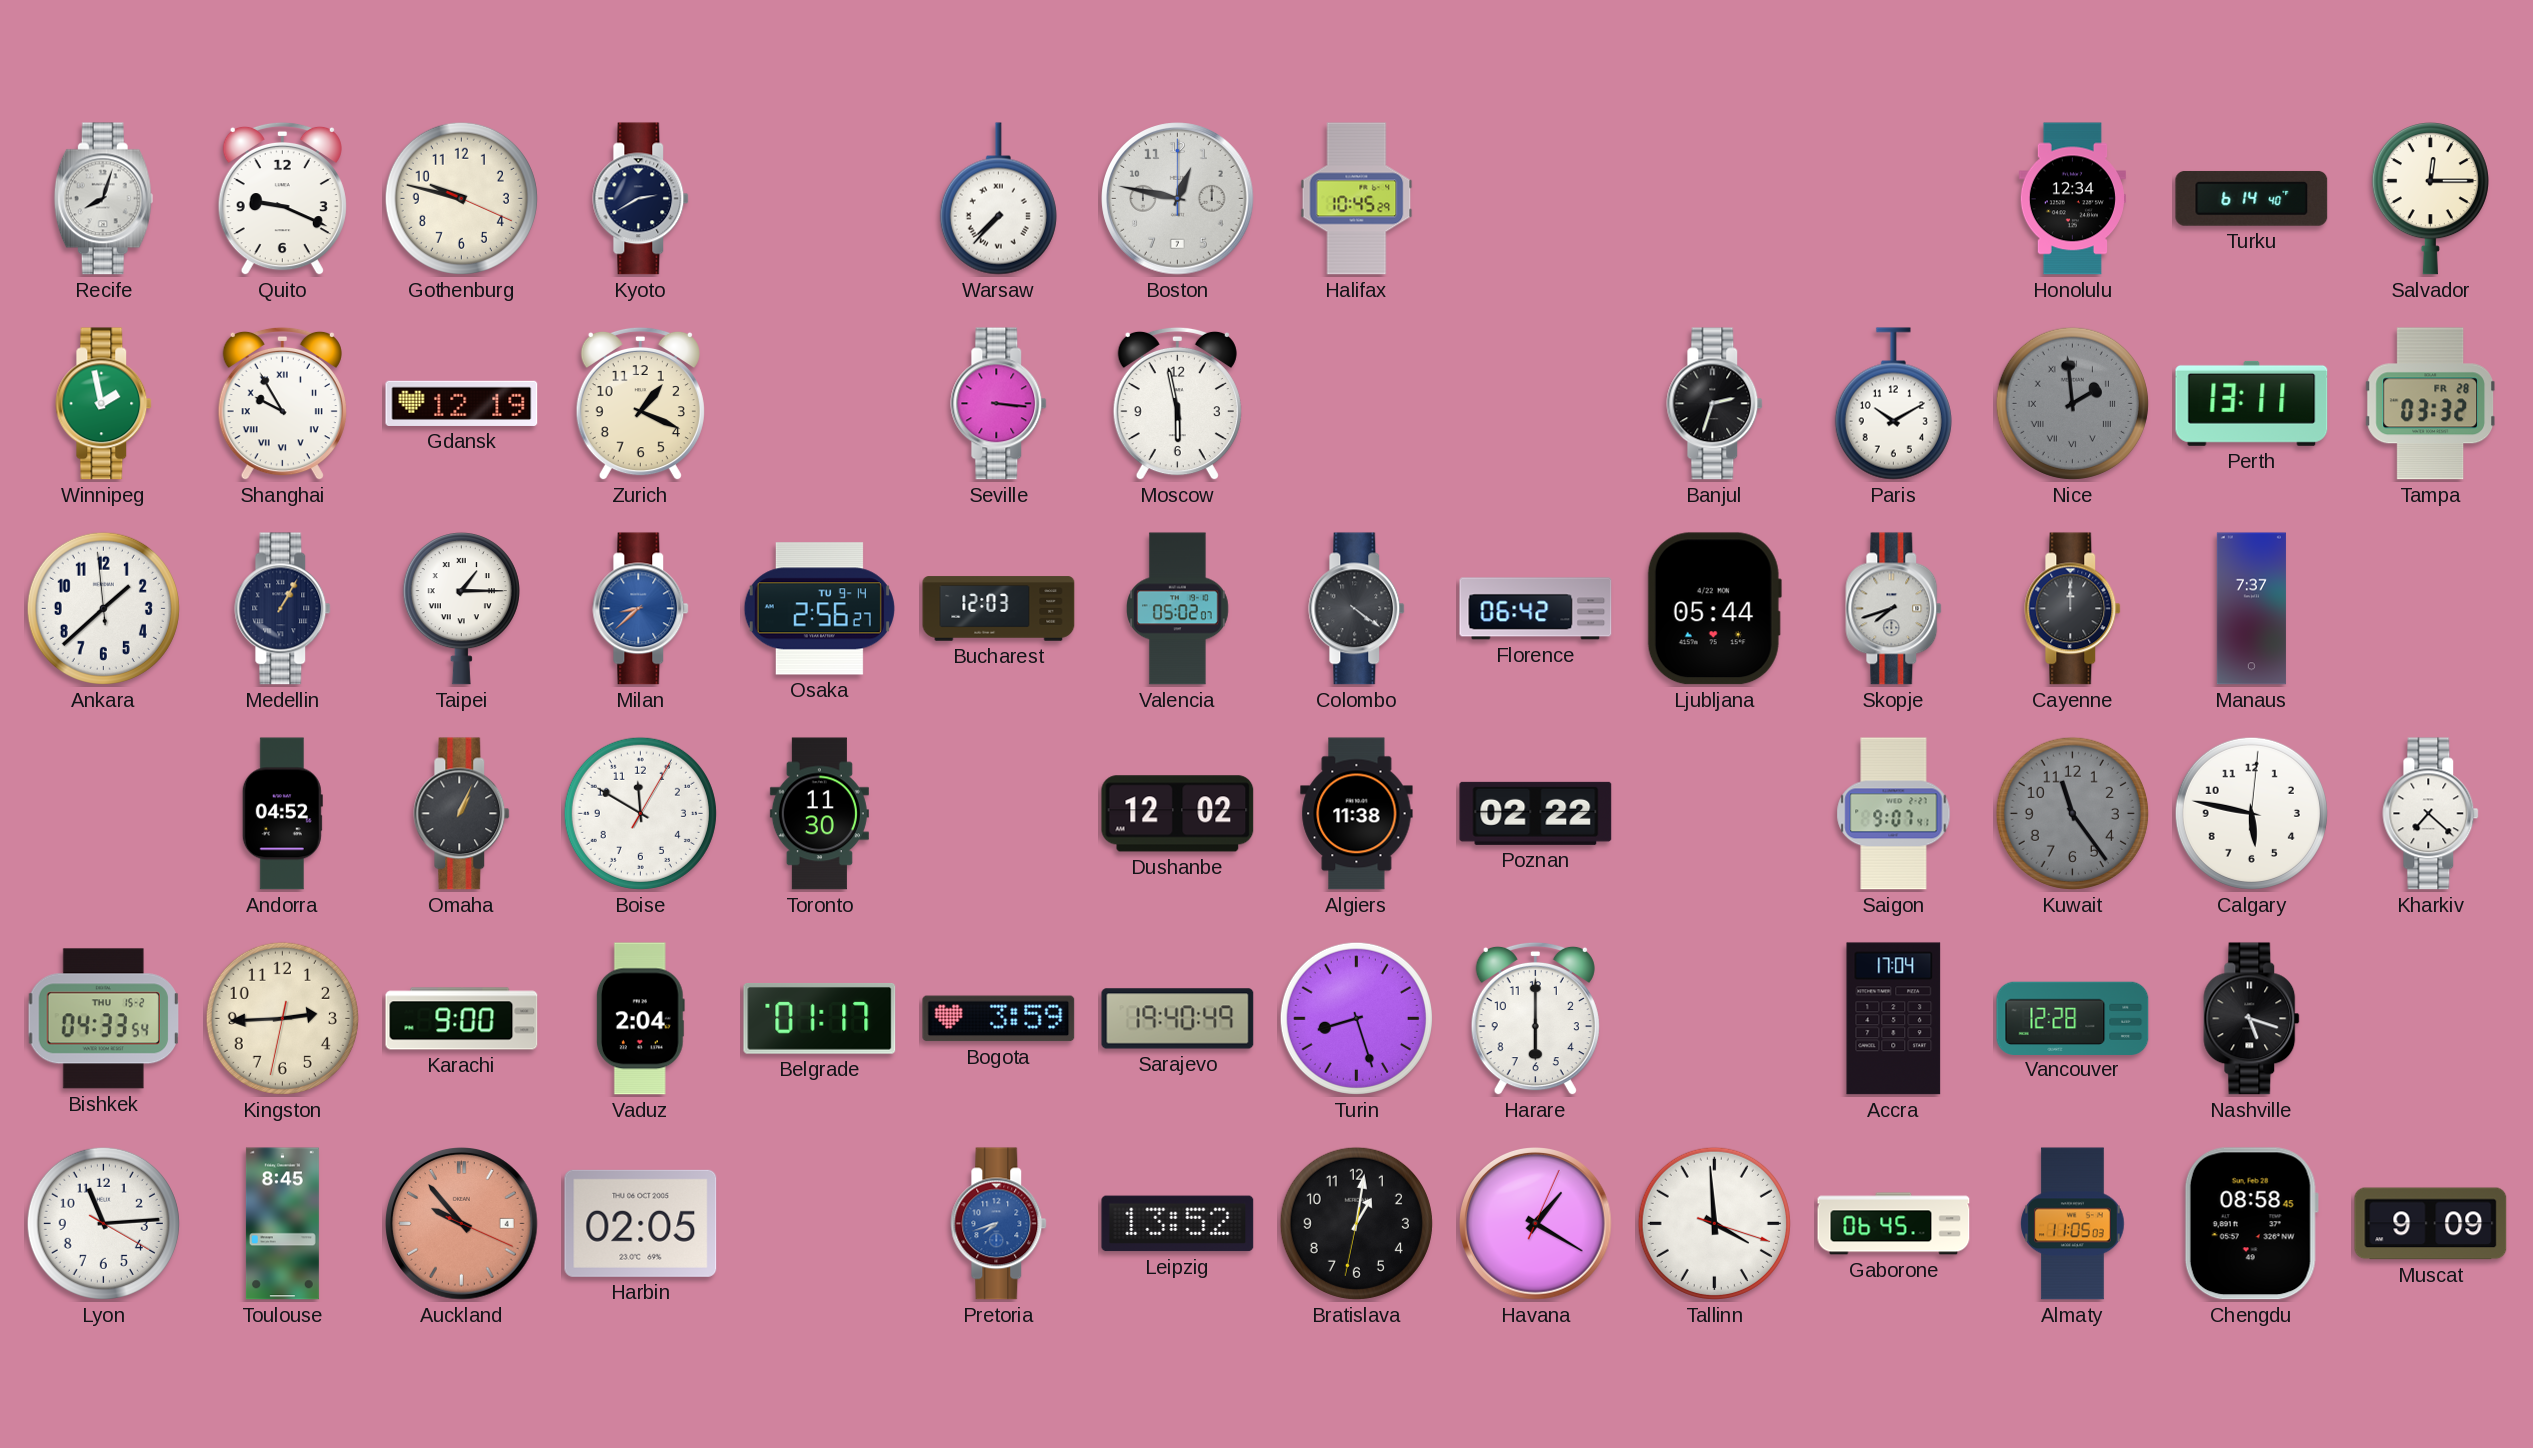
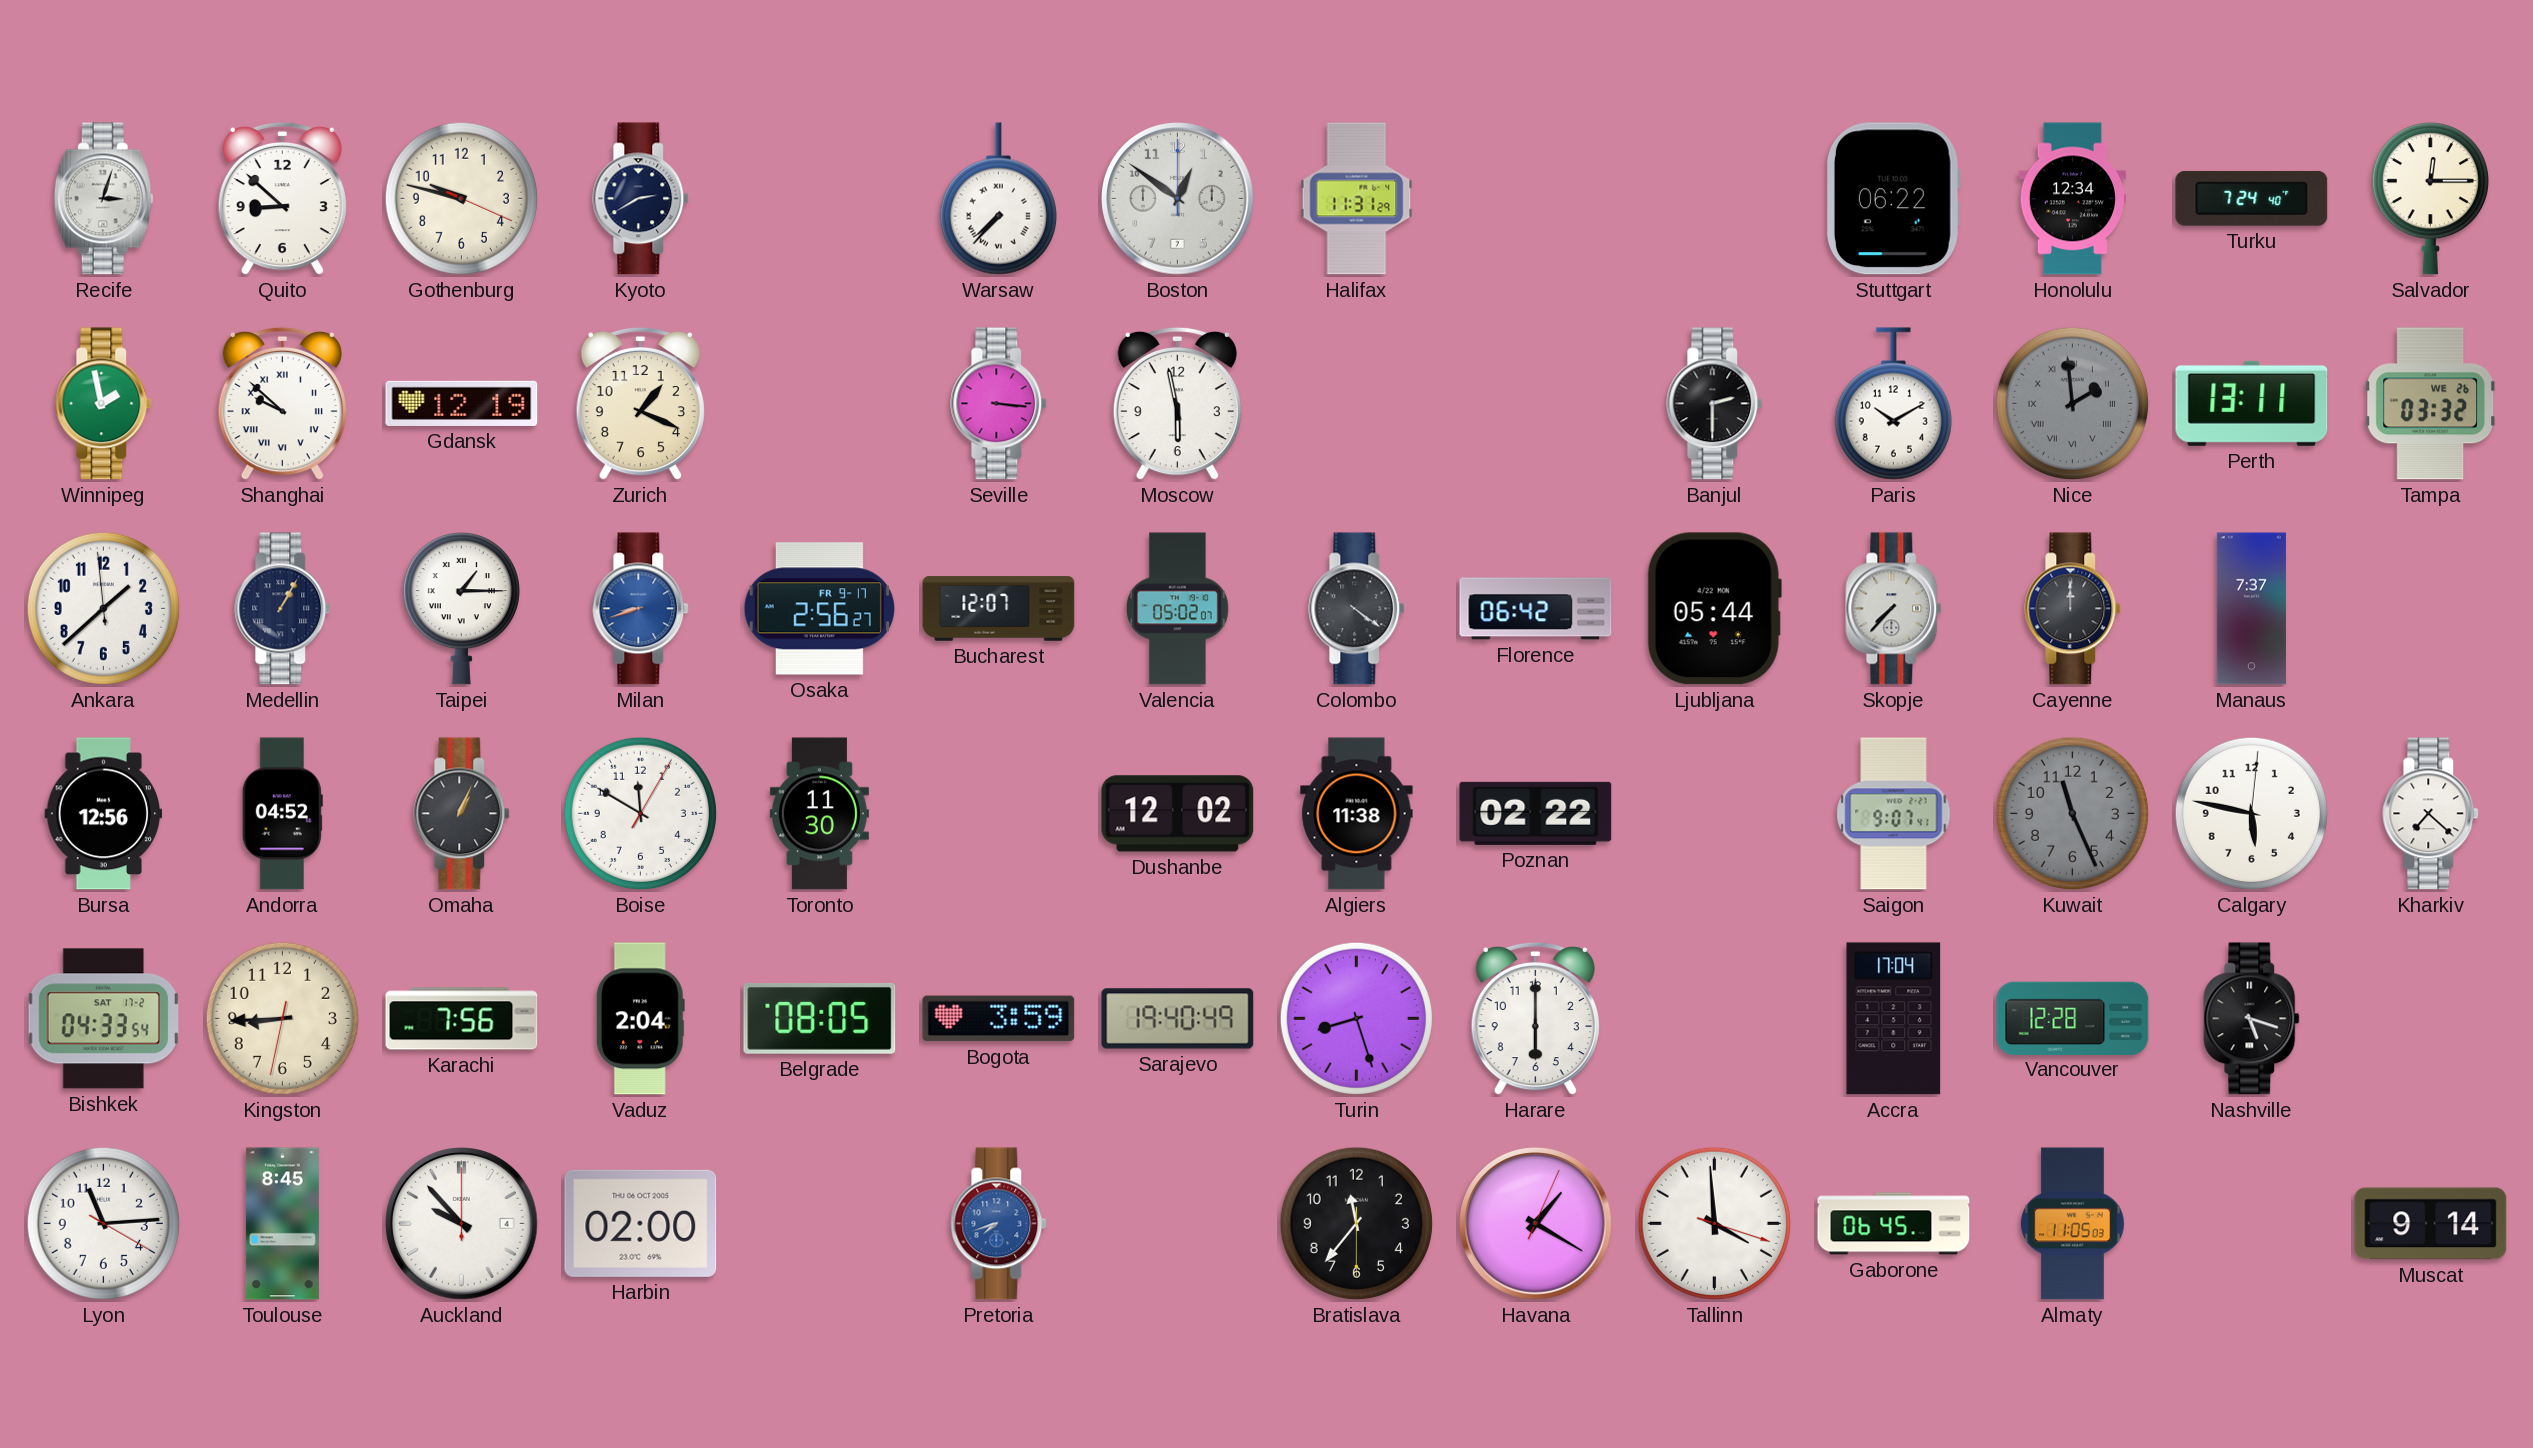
Recife: 8:03 -> 3:03
Quito: 9:19 -> 8:52
Boston: 12:47 -> 12:51
Halifax: 10:45 -> 11:31
Stuttgart: none -> 06:22
Turku: 6:14 -> 7:24
Shanghai: 9:55 -> 9:52
Banjul: 2:33 -> 2:30
Tampa date: FR 28 -> WE 26
Milan: 8:38 -> 8:42
Osaka date: TU 9-14 -> FR 9-17
Bucharest: 12:03 -> 12:07
Skopje: 7:42 -> 7:37
Bursa: none -> 12:56
Kuwait: 11:24 -> 11:26
Bishkek date: THU 15-2 -> SAT 17-2
Kingston: 2:44 -> 8:44
Karachi: 9:00 -> 7:56
Belgrade: 01:17 -> 08:05
Auckland: 9:53:19 -> 9:53:00
Auckland dial: salmon -> white
Harbin: 02:05 -> 02:00
Leipzig: 13:52 -> none
Bratislava: 1:01 -> 11:36
Chengdu: 08:58 -> none
Muscat: 9:09 -> 9:14
